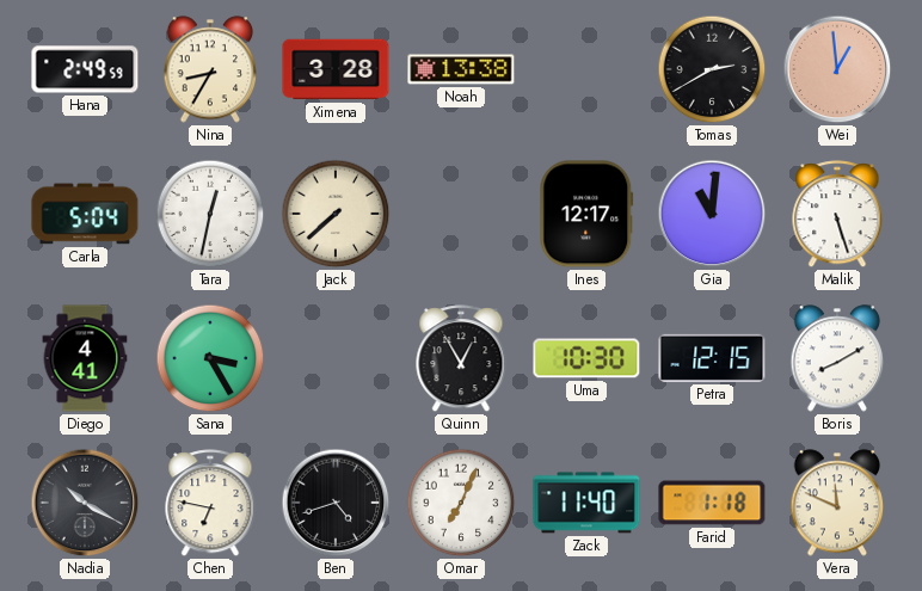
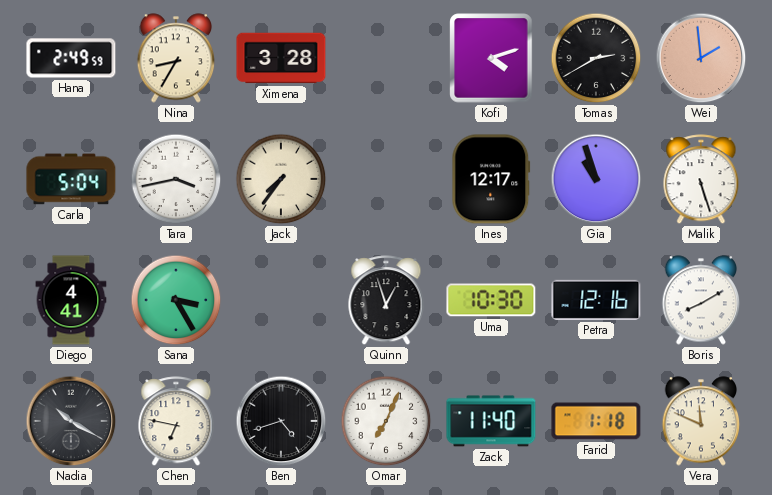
Noah: 13:38 -> none
Kofi: none -> 4:12
Wei: 12:59 -> 1:59
Tara: 12:32 -> 3:43
Jack: 7:38 -> 7:36
Gia: 11:01 -> 10:57
Quinn: 12:55 -> 12:57
Petra: 12:15 -> 12:16
